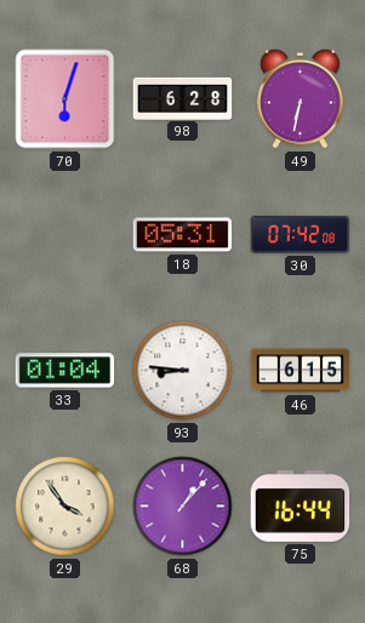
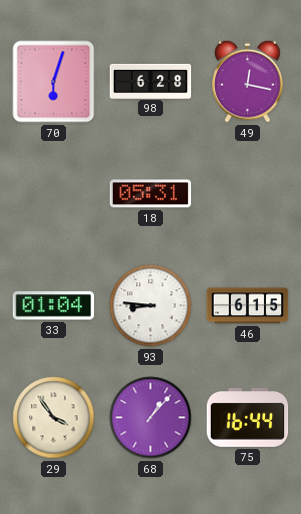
49: 6:32 -> 12:17
30: 07:42 -> none
